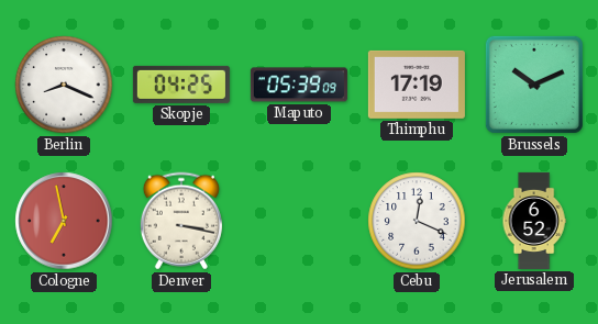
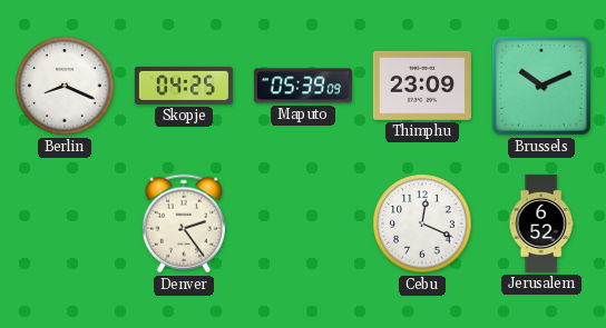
Thimphu: 17:19 -> 23:09
Cologne: 6:58 -> none
Denver: 3:17 -> 2:24
